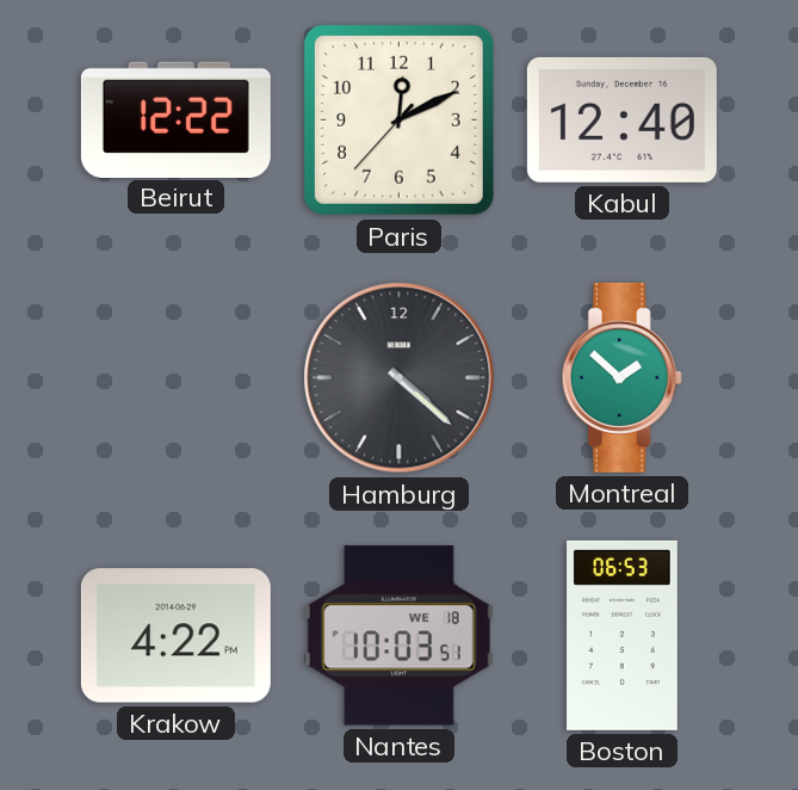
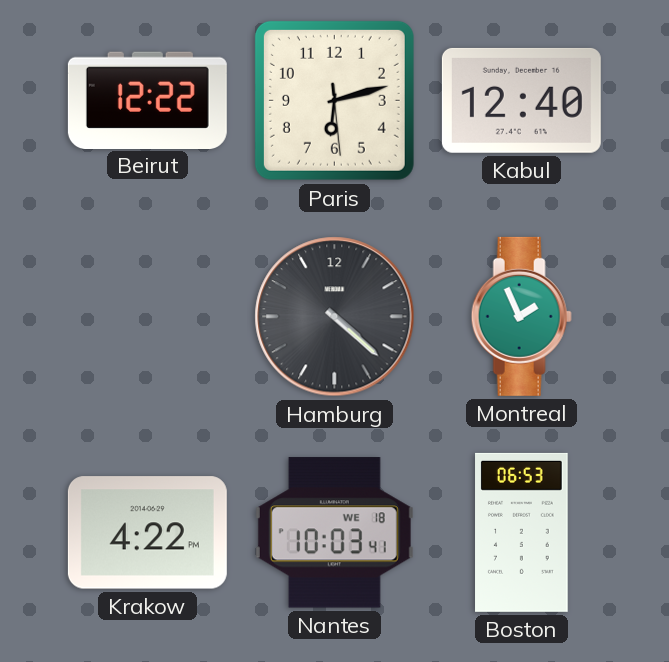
Paris: 12:10 -> 6:12
Montreal: 1:52 -> 1:56
Nantes: 10:03:51 -> 10:03:41
